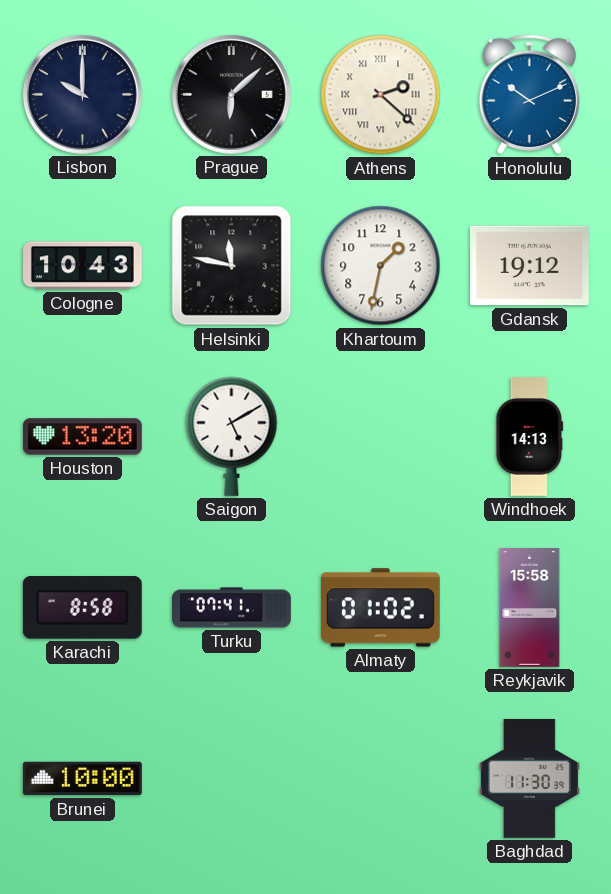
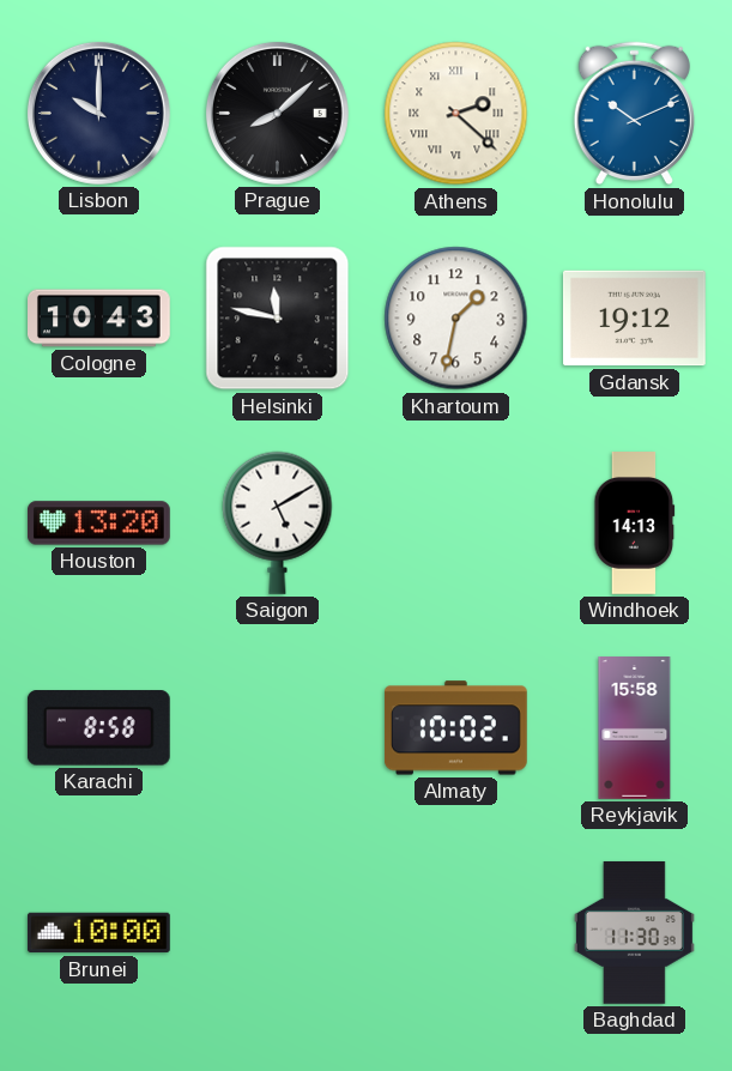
Prague: 6:08 -> 8:08
Turku: 07:41 -> none
Almaty: 01:02 -> 10:02
